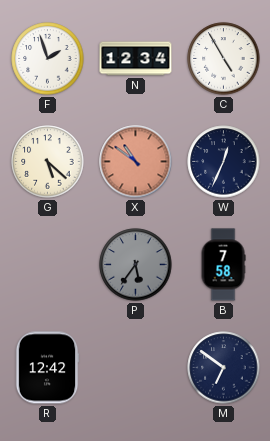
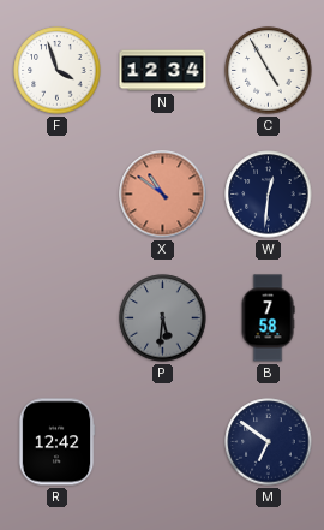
F: 1:57 -> 3:57
G: 5:22 -> none
W: 12:34 -> 12:31
P: 5:36 -> 5:31
